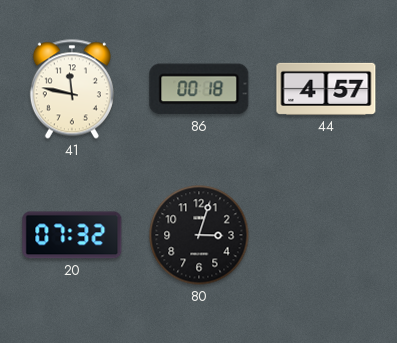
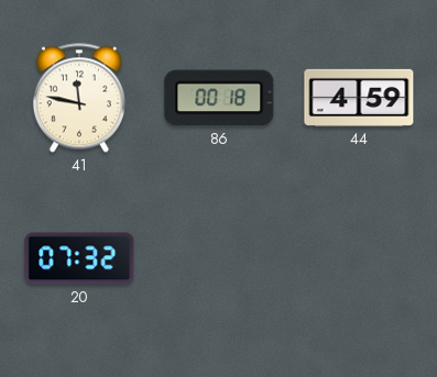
44: 4:57 -> 4:59
80: 3:03 -> none
